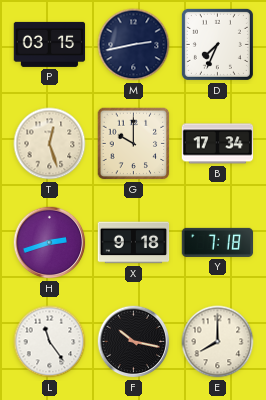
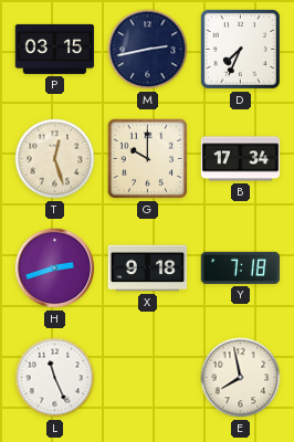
L: 11:24 -> 11:26
F: 10:17 -> none
E: 8:00 -> 7:58
